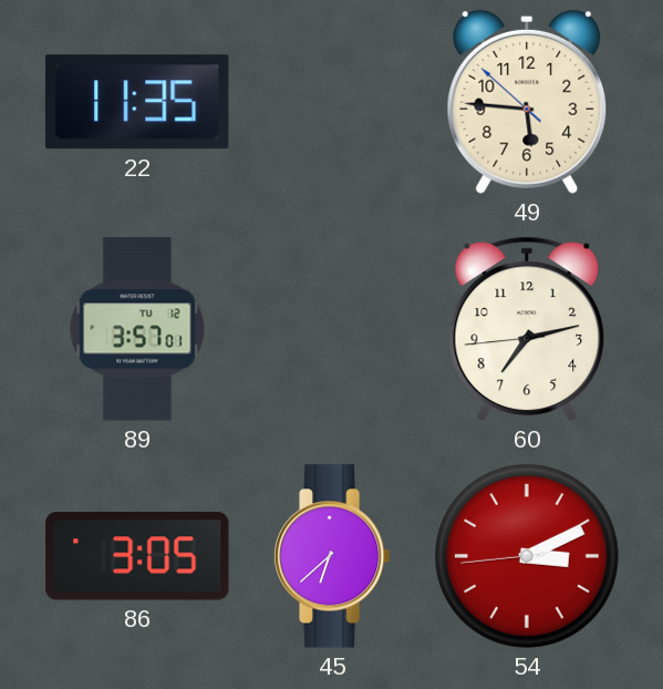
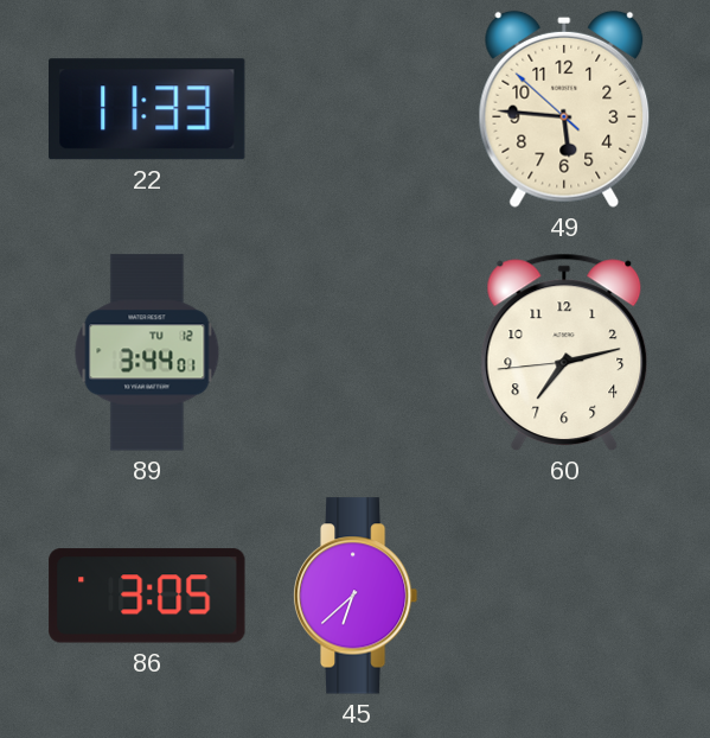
22: 11:35 -> 11:33
89: 3:57 -> 3:44
54: 3:10 -> none
